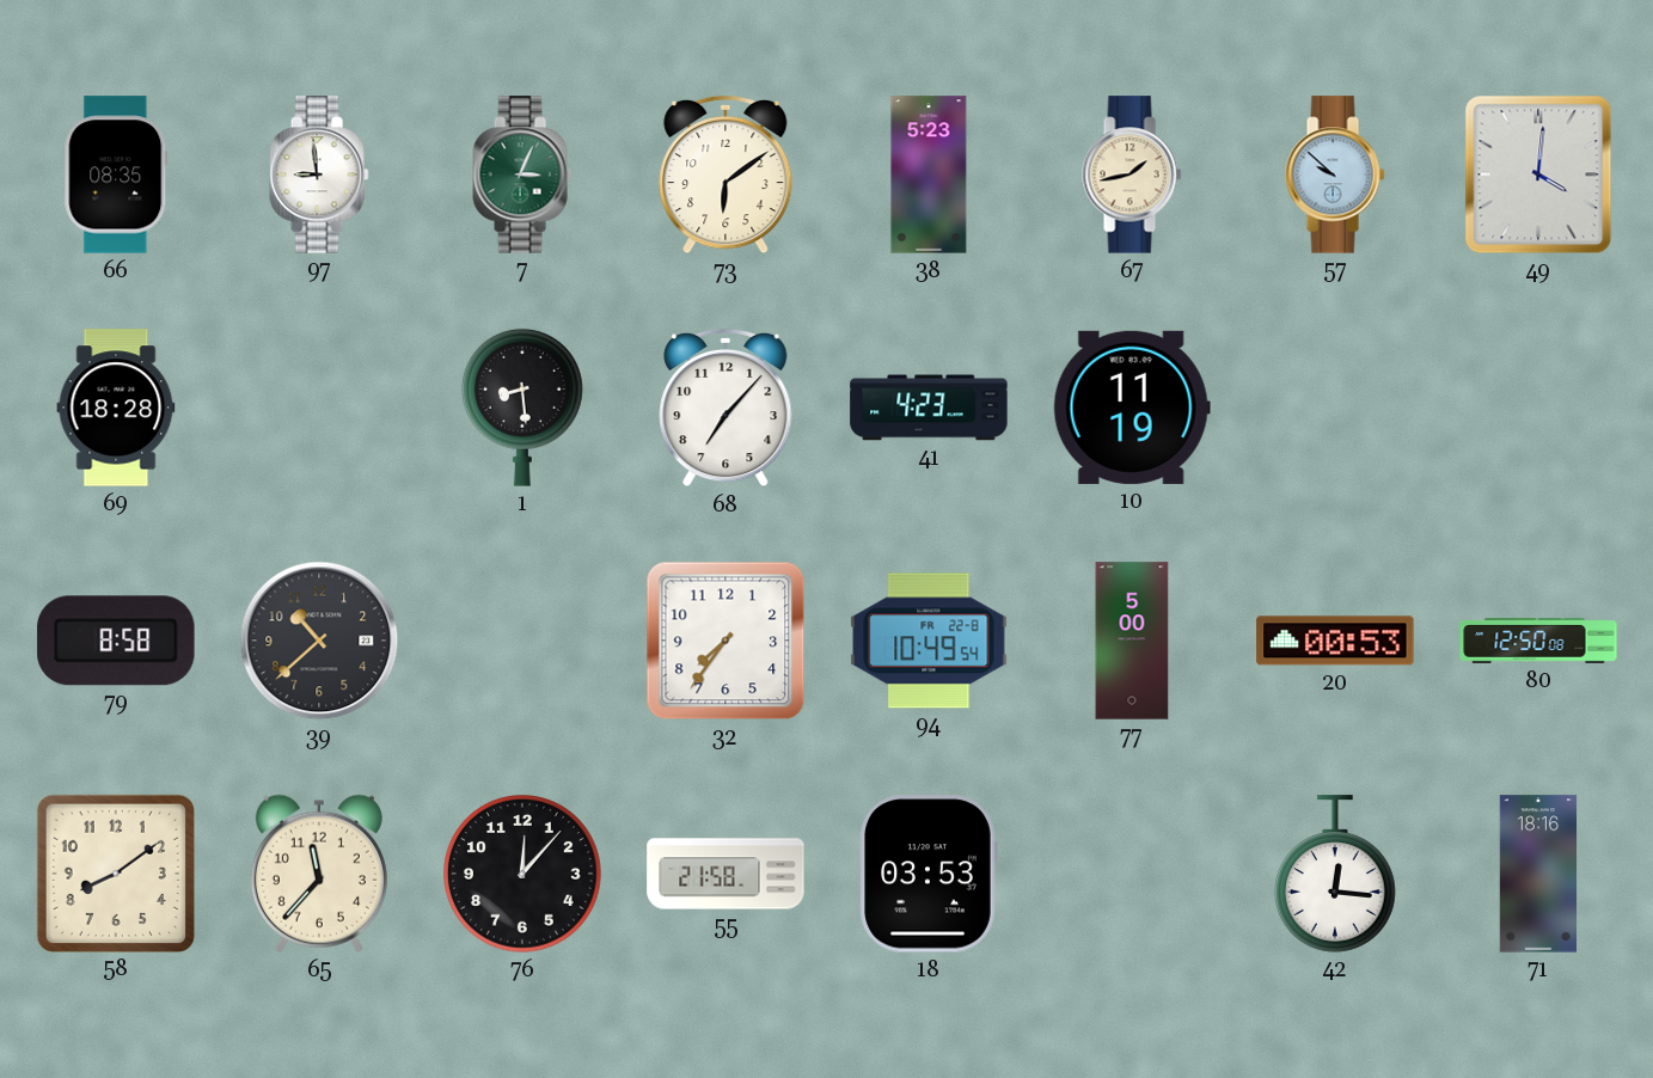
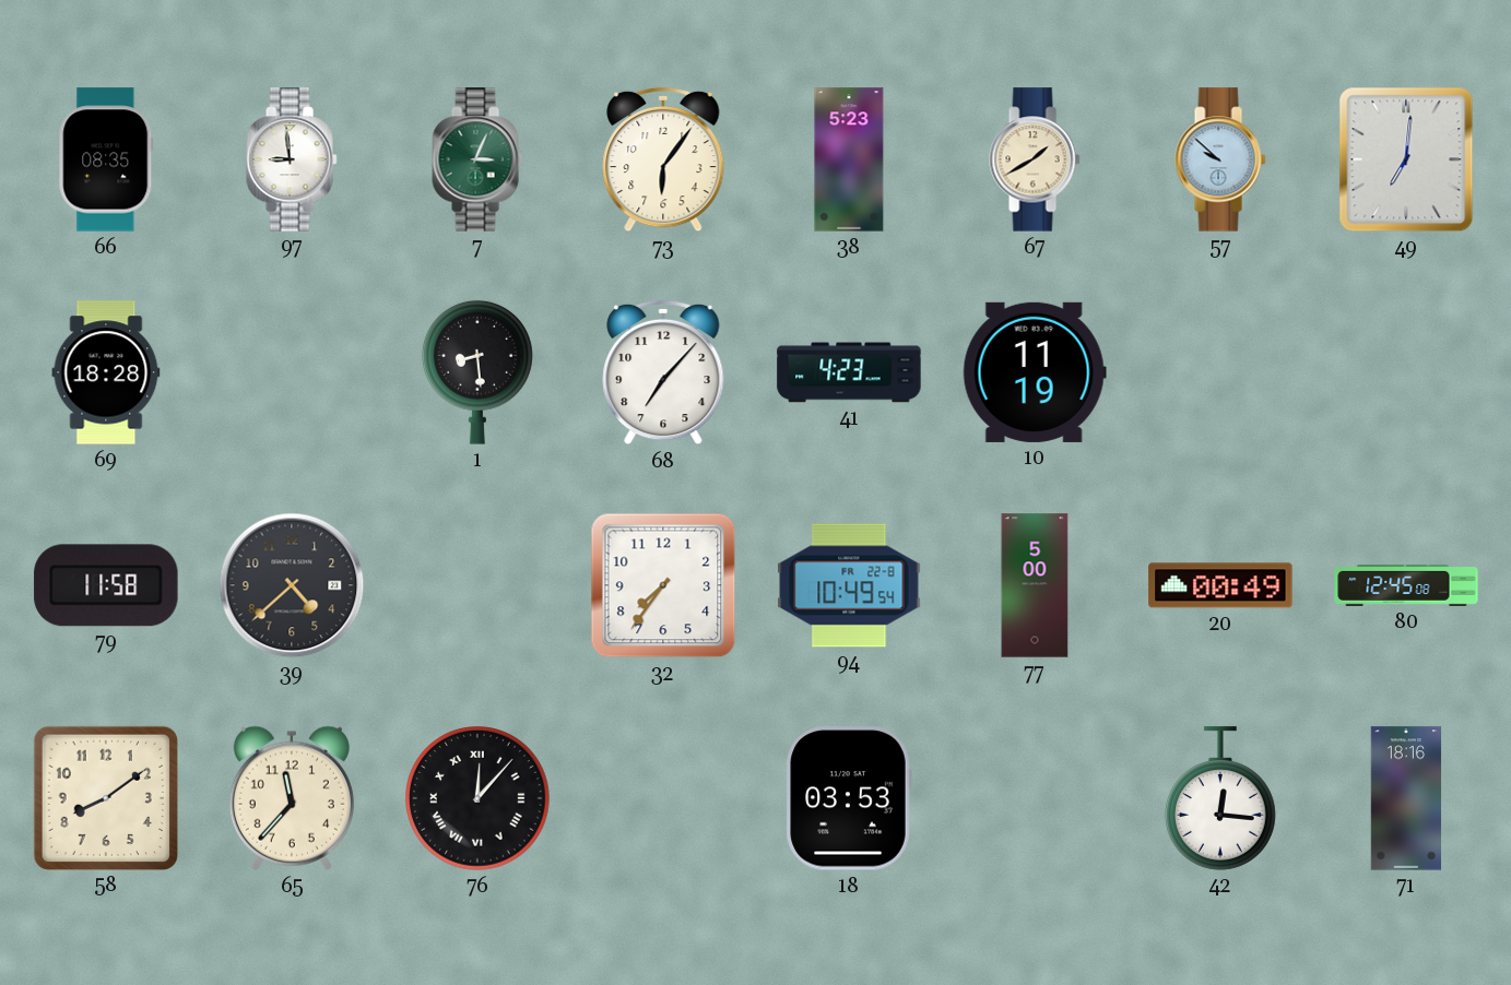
73: 6:09 -> 6:06
67: 1:43 -> 1:40
49: 4:01 -> 7:01
79: 8:58 -> 11:58
39: 10:38 -> 4:38
20: 00:53 -> 00:49
80: 12:50 -> 12:45
76 numerals: Arabic -> Roman
55: 21:58 -> none
